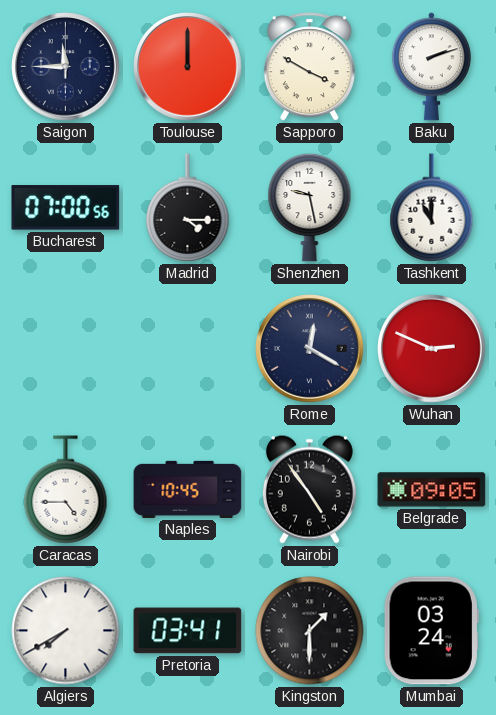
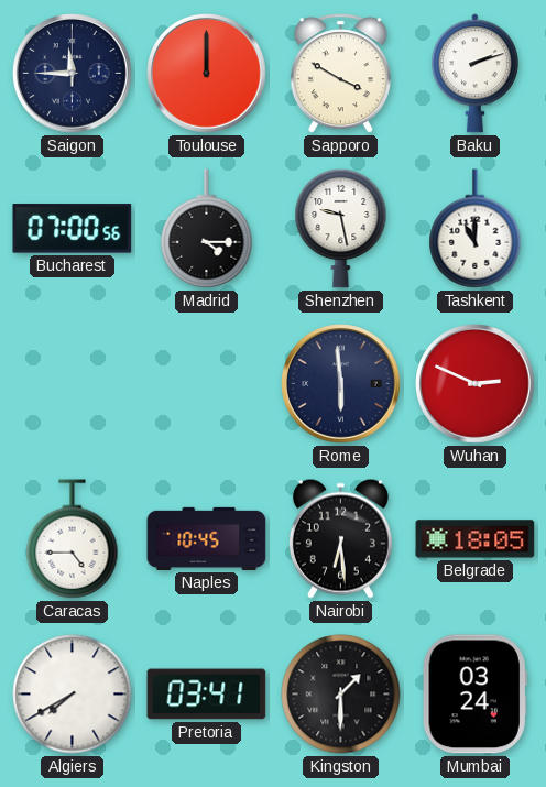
Rome: 12:20 -> 5:59
Nairobi: 4:54 -> 6:29
Belgrade: 09:05 -> 18:05
